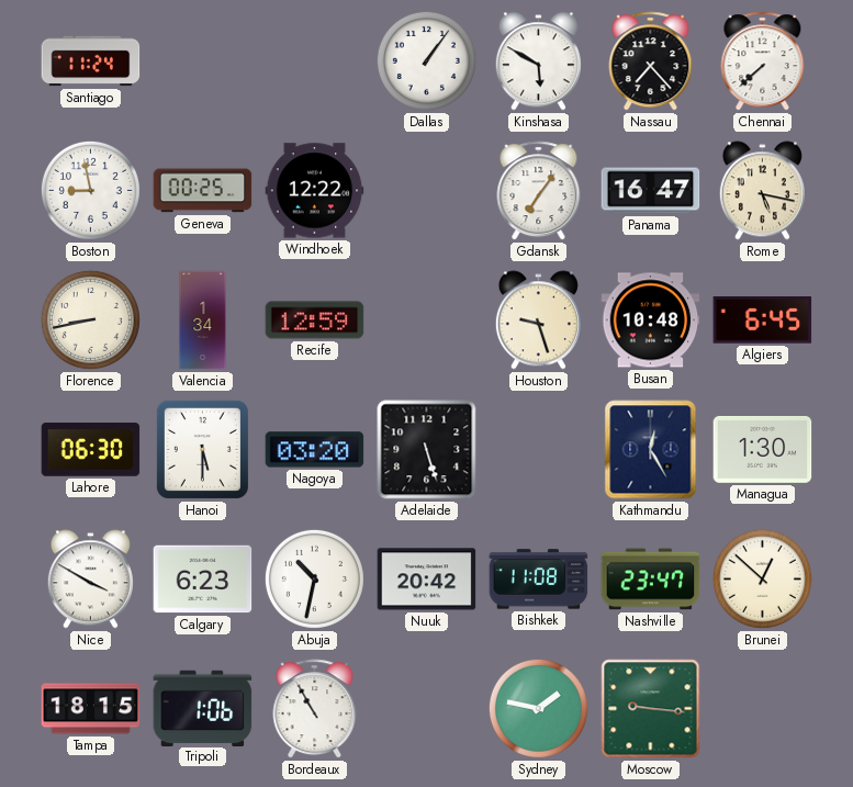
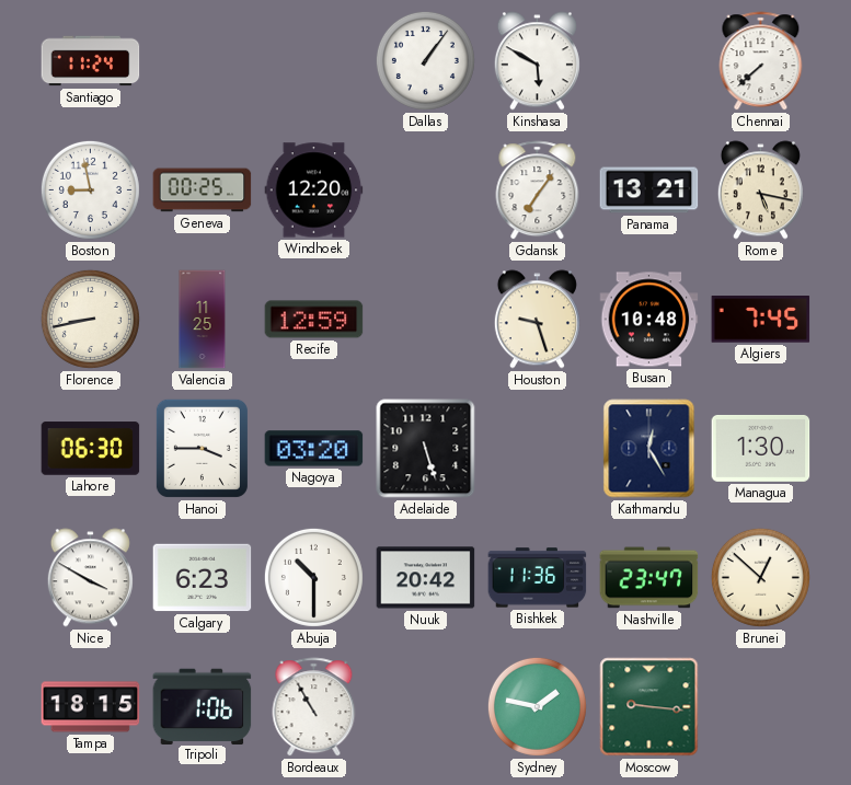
Nassau: 7:23 -> none
Windhoek: 12:22 -> 12:20
Panama: 16:47 -> 13:21
Valencia: 1:34 -> 11:25
Algiers: 6:45 -> 7:45
Hanoi: 5:30 -> 3:45
Abuja: 10:32 -> 10:30
Bishkek: 11:08 -> 11:36
